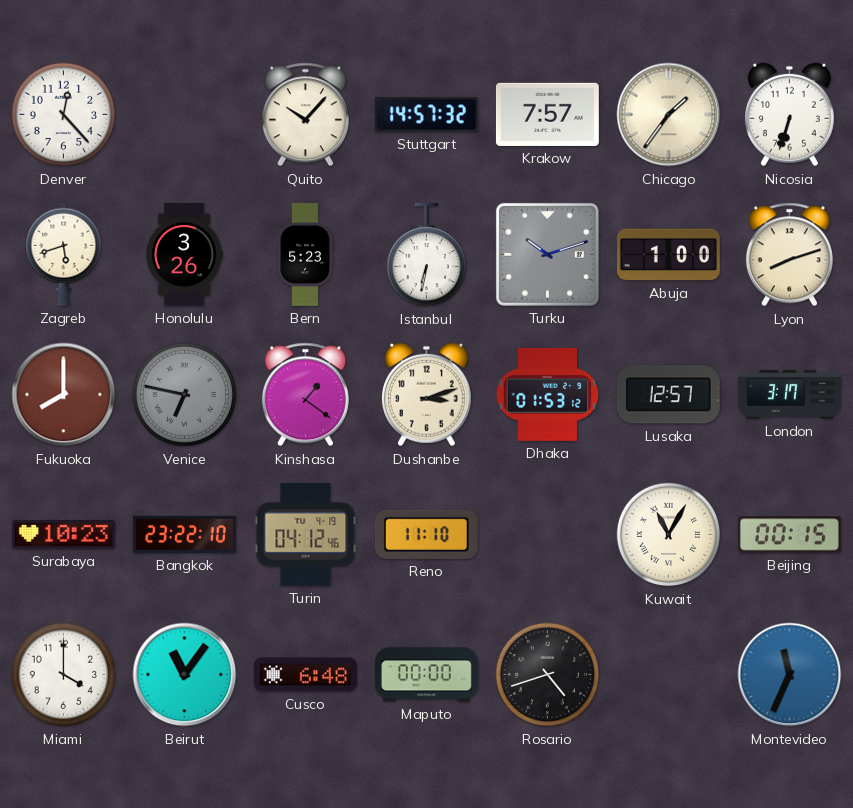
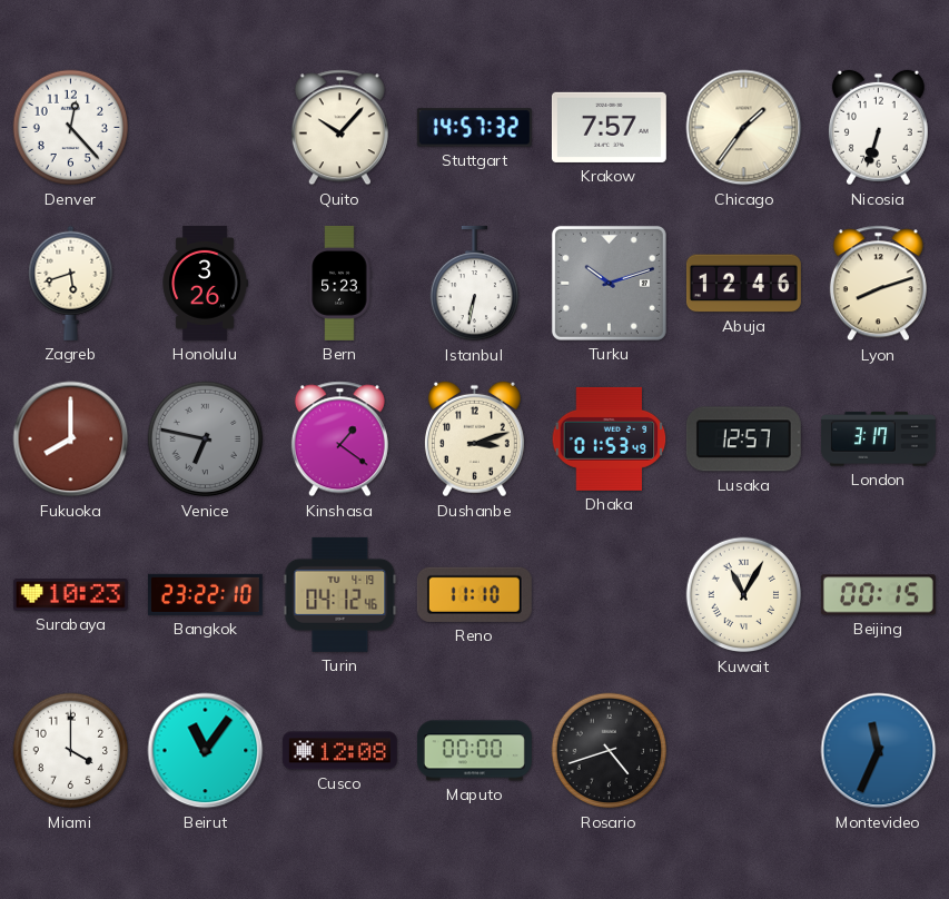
Abuja: 1:00 -> 12:46
Dhaka: 01:53:12 -> 01:53:49
Cusco: 6:48 -> 12:08
